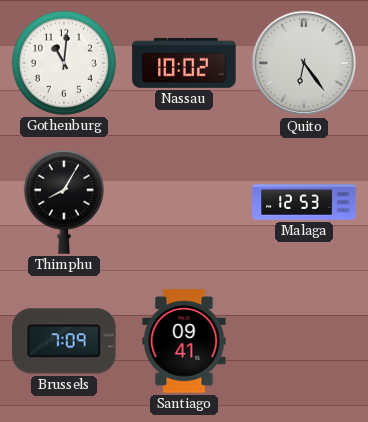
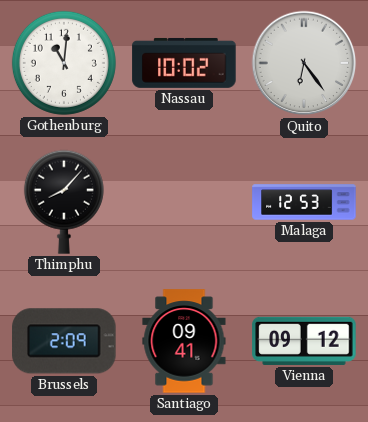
Thimphu: 8:05 -> 8:07
Brussels: 7:09 -> 2:09
Vienna: none -> 09:12
